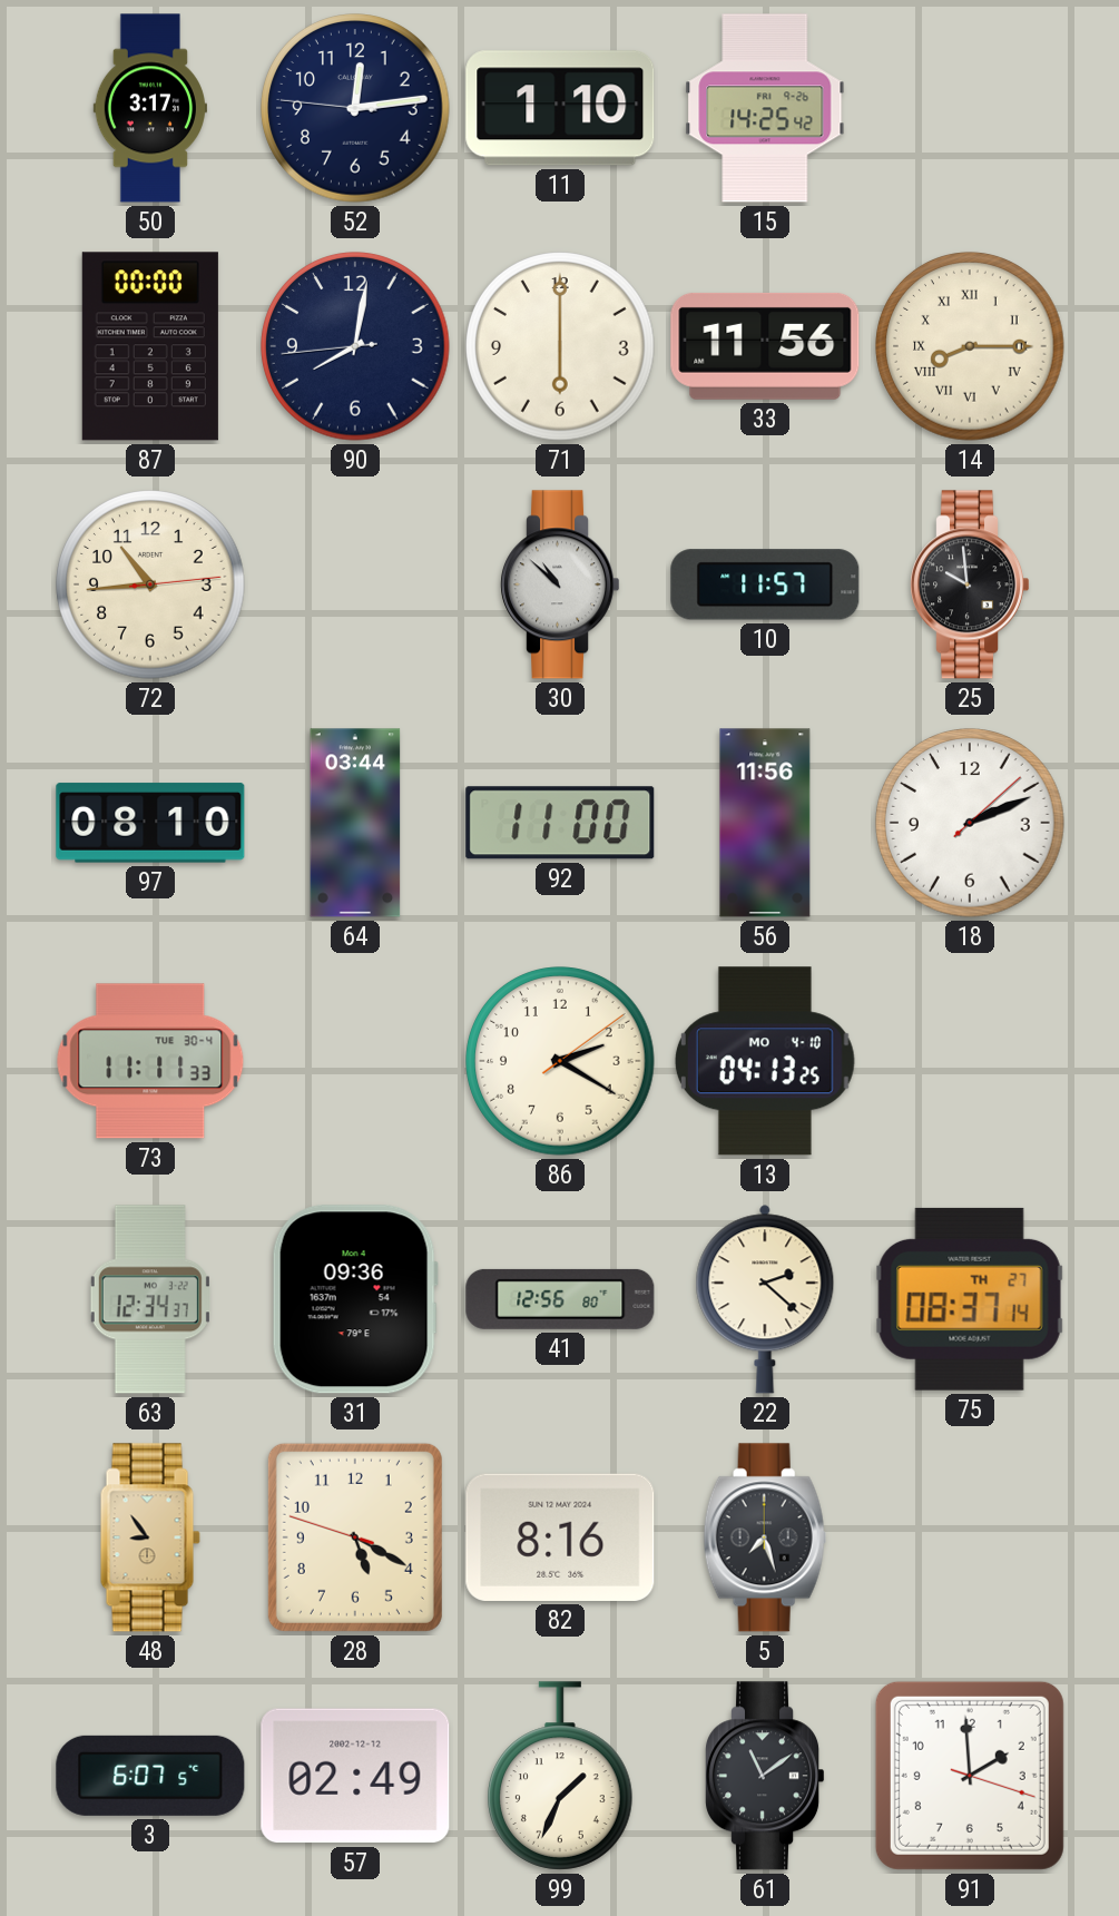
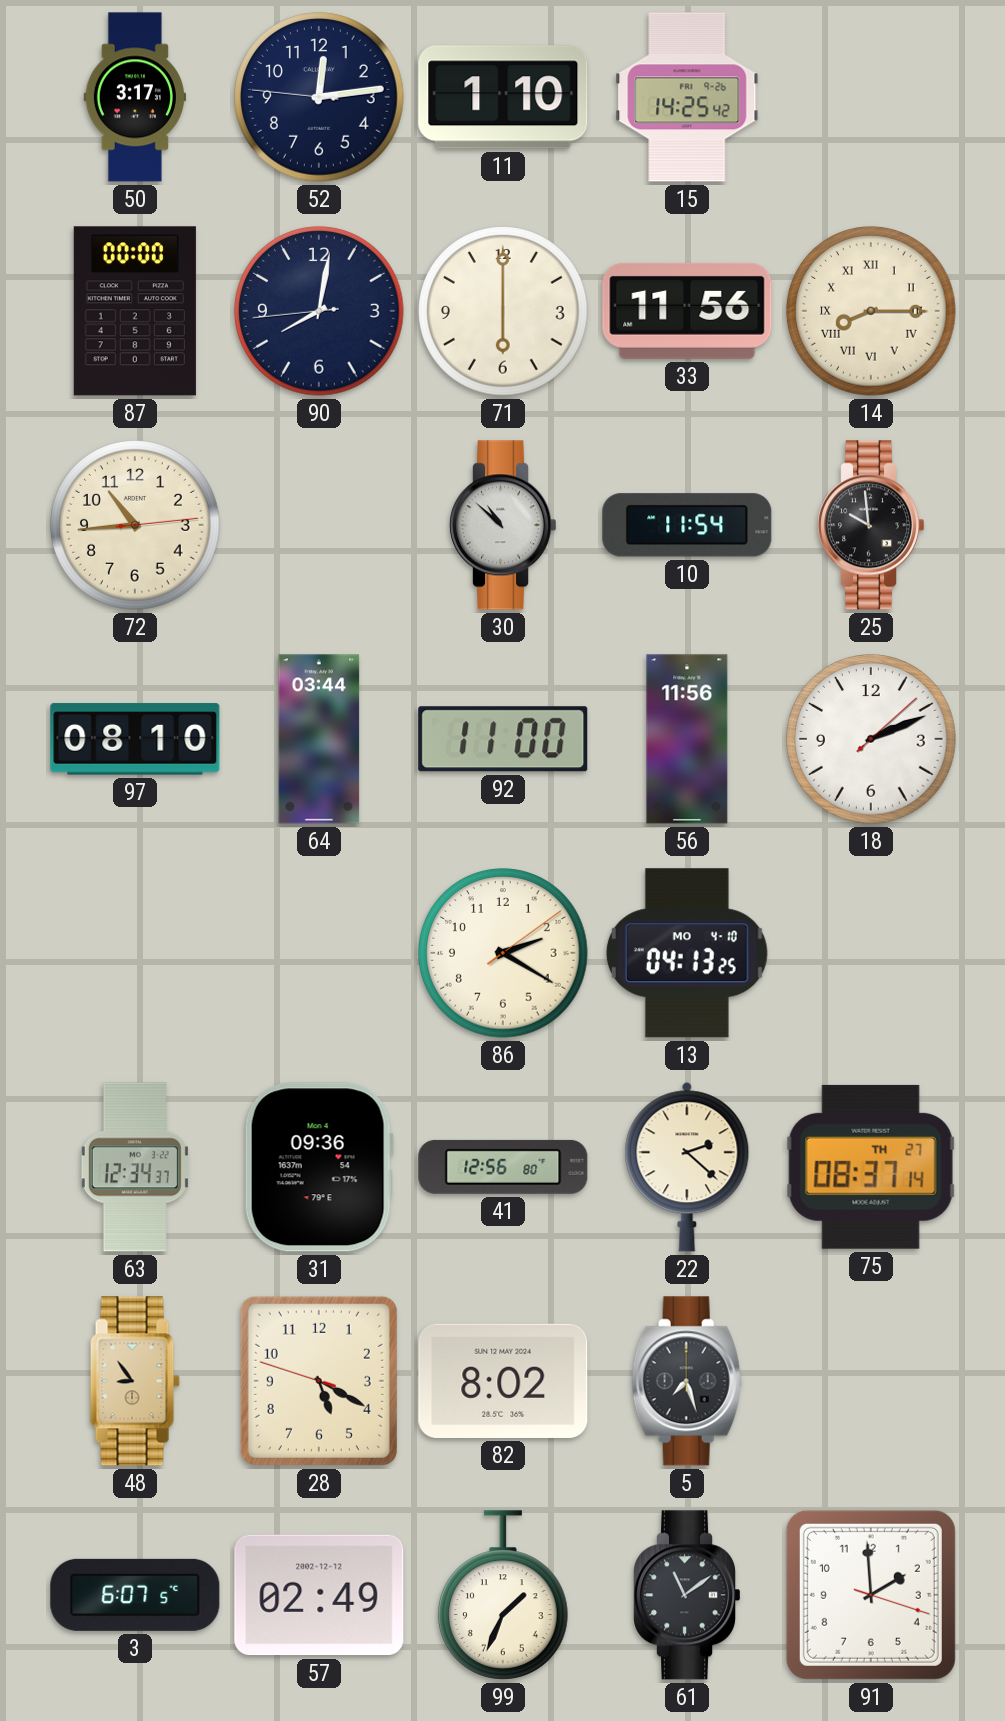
10: 11:57 -> 11:54
73: 11:11 -> none
82: 8:16 -> 8:02
